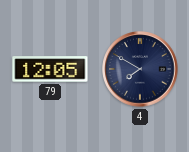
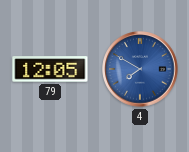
4 dial: navy -> blue
